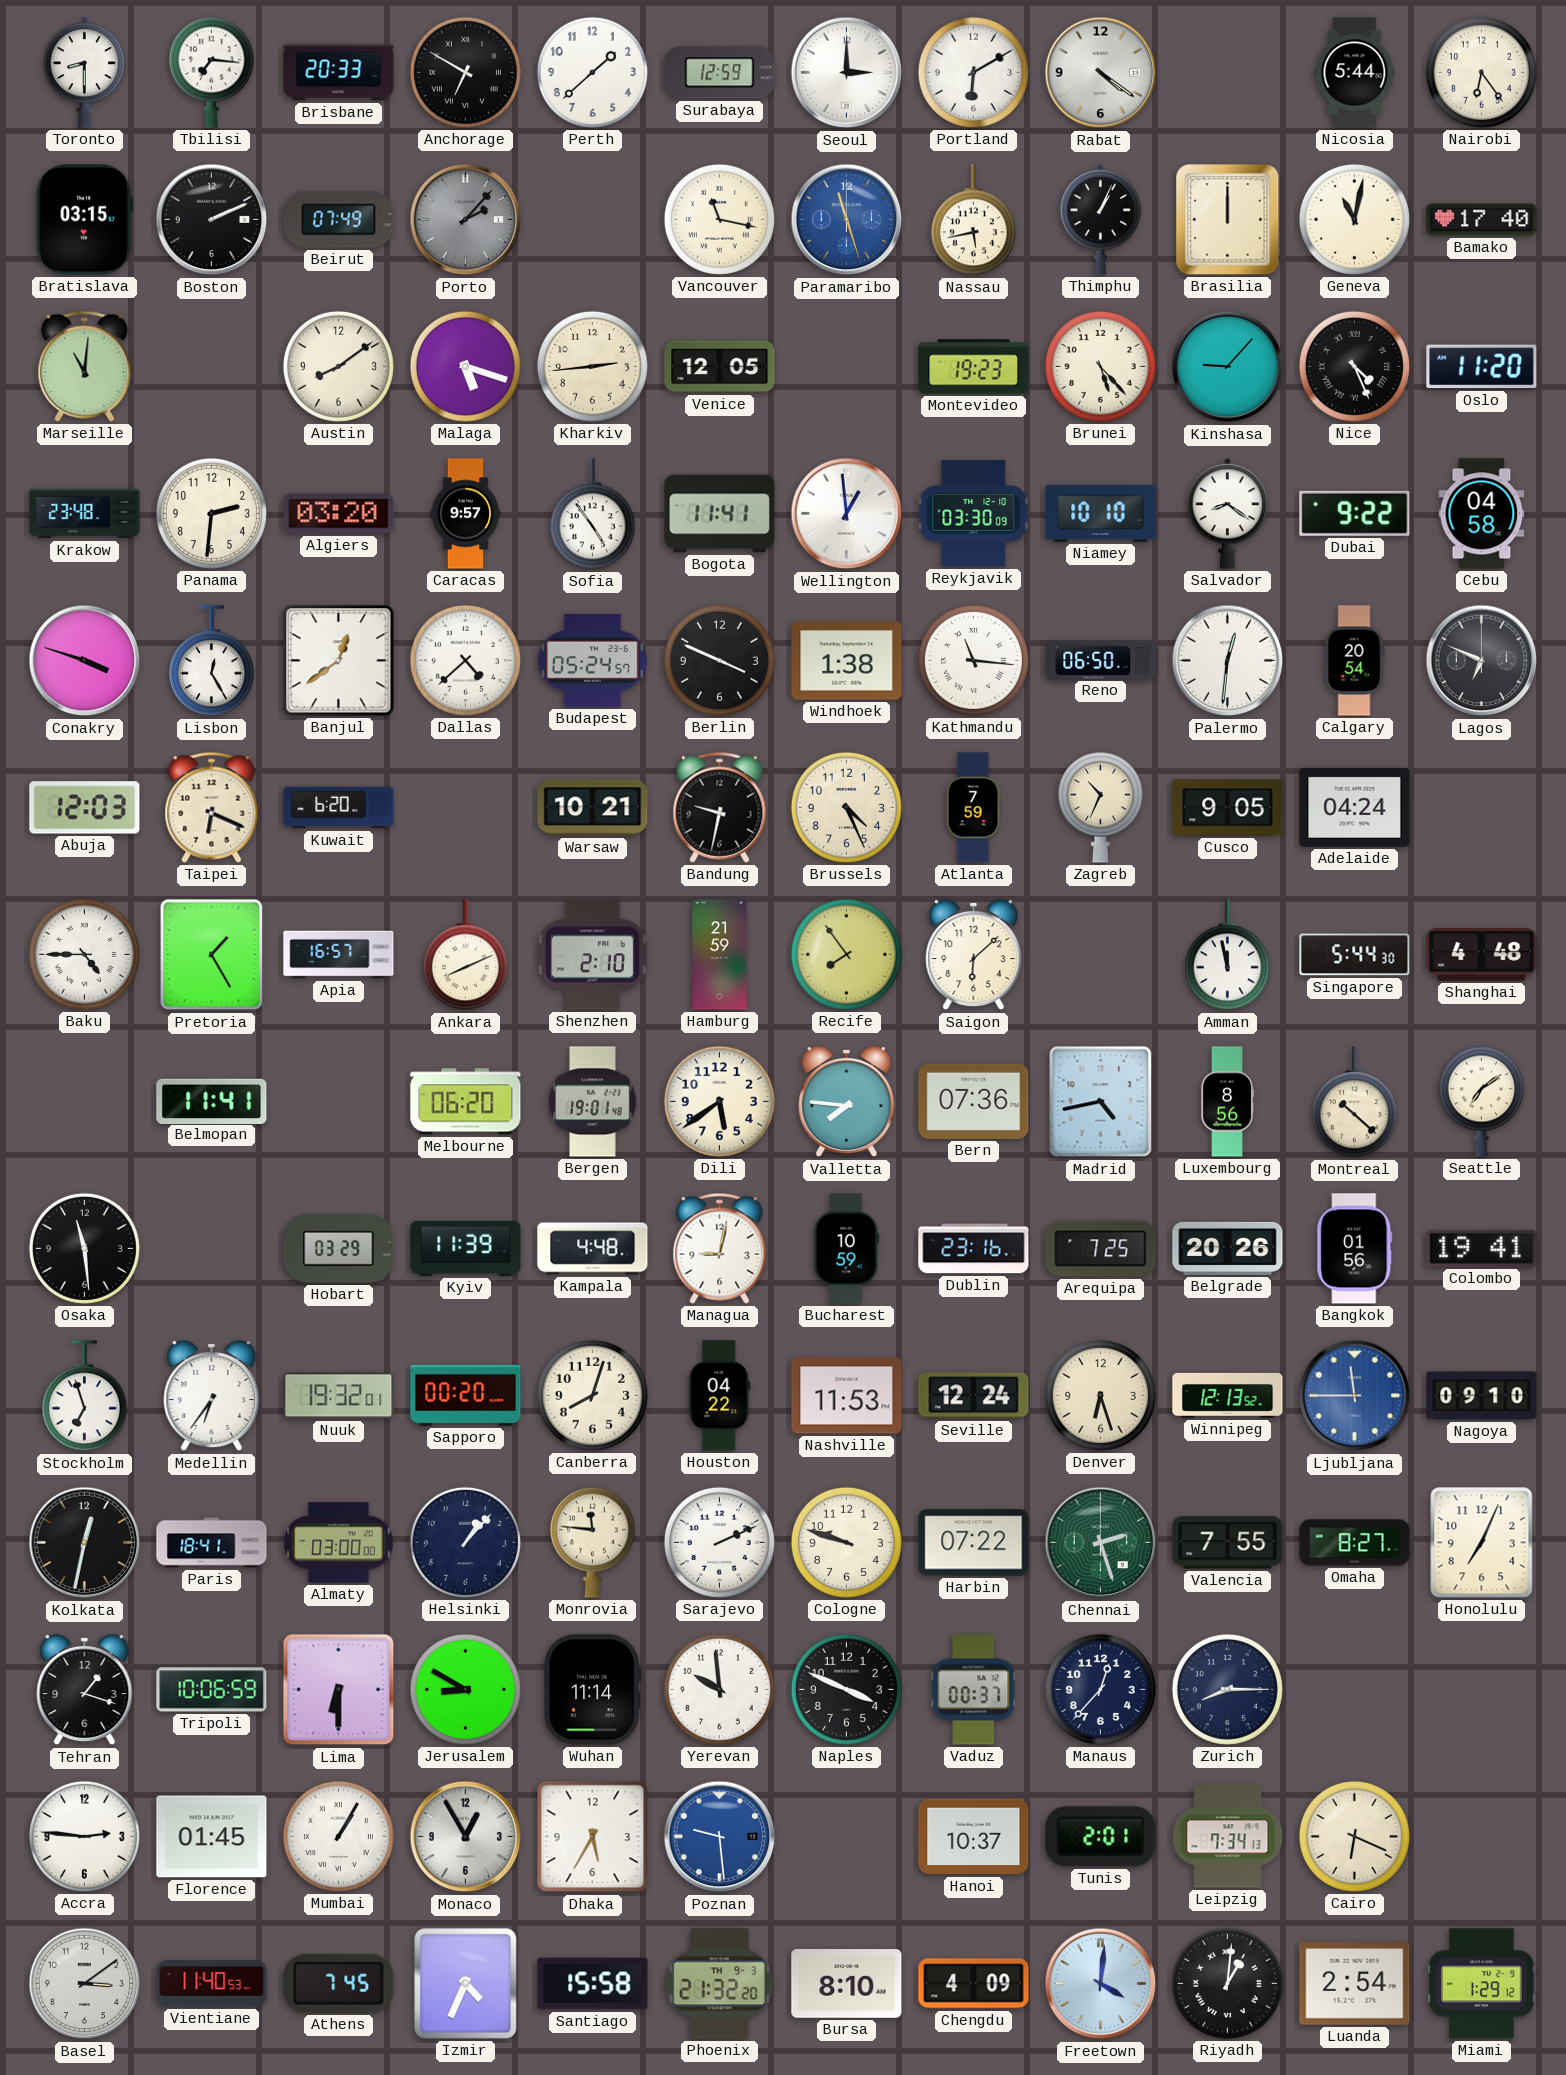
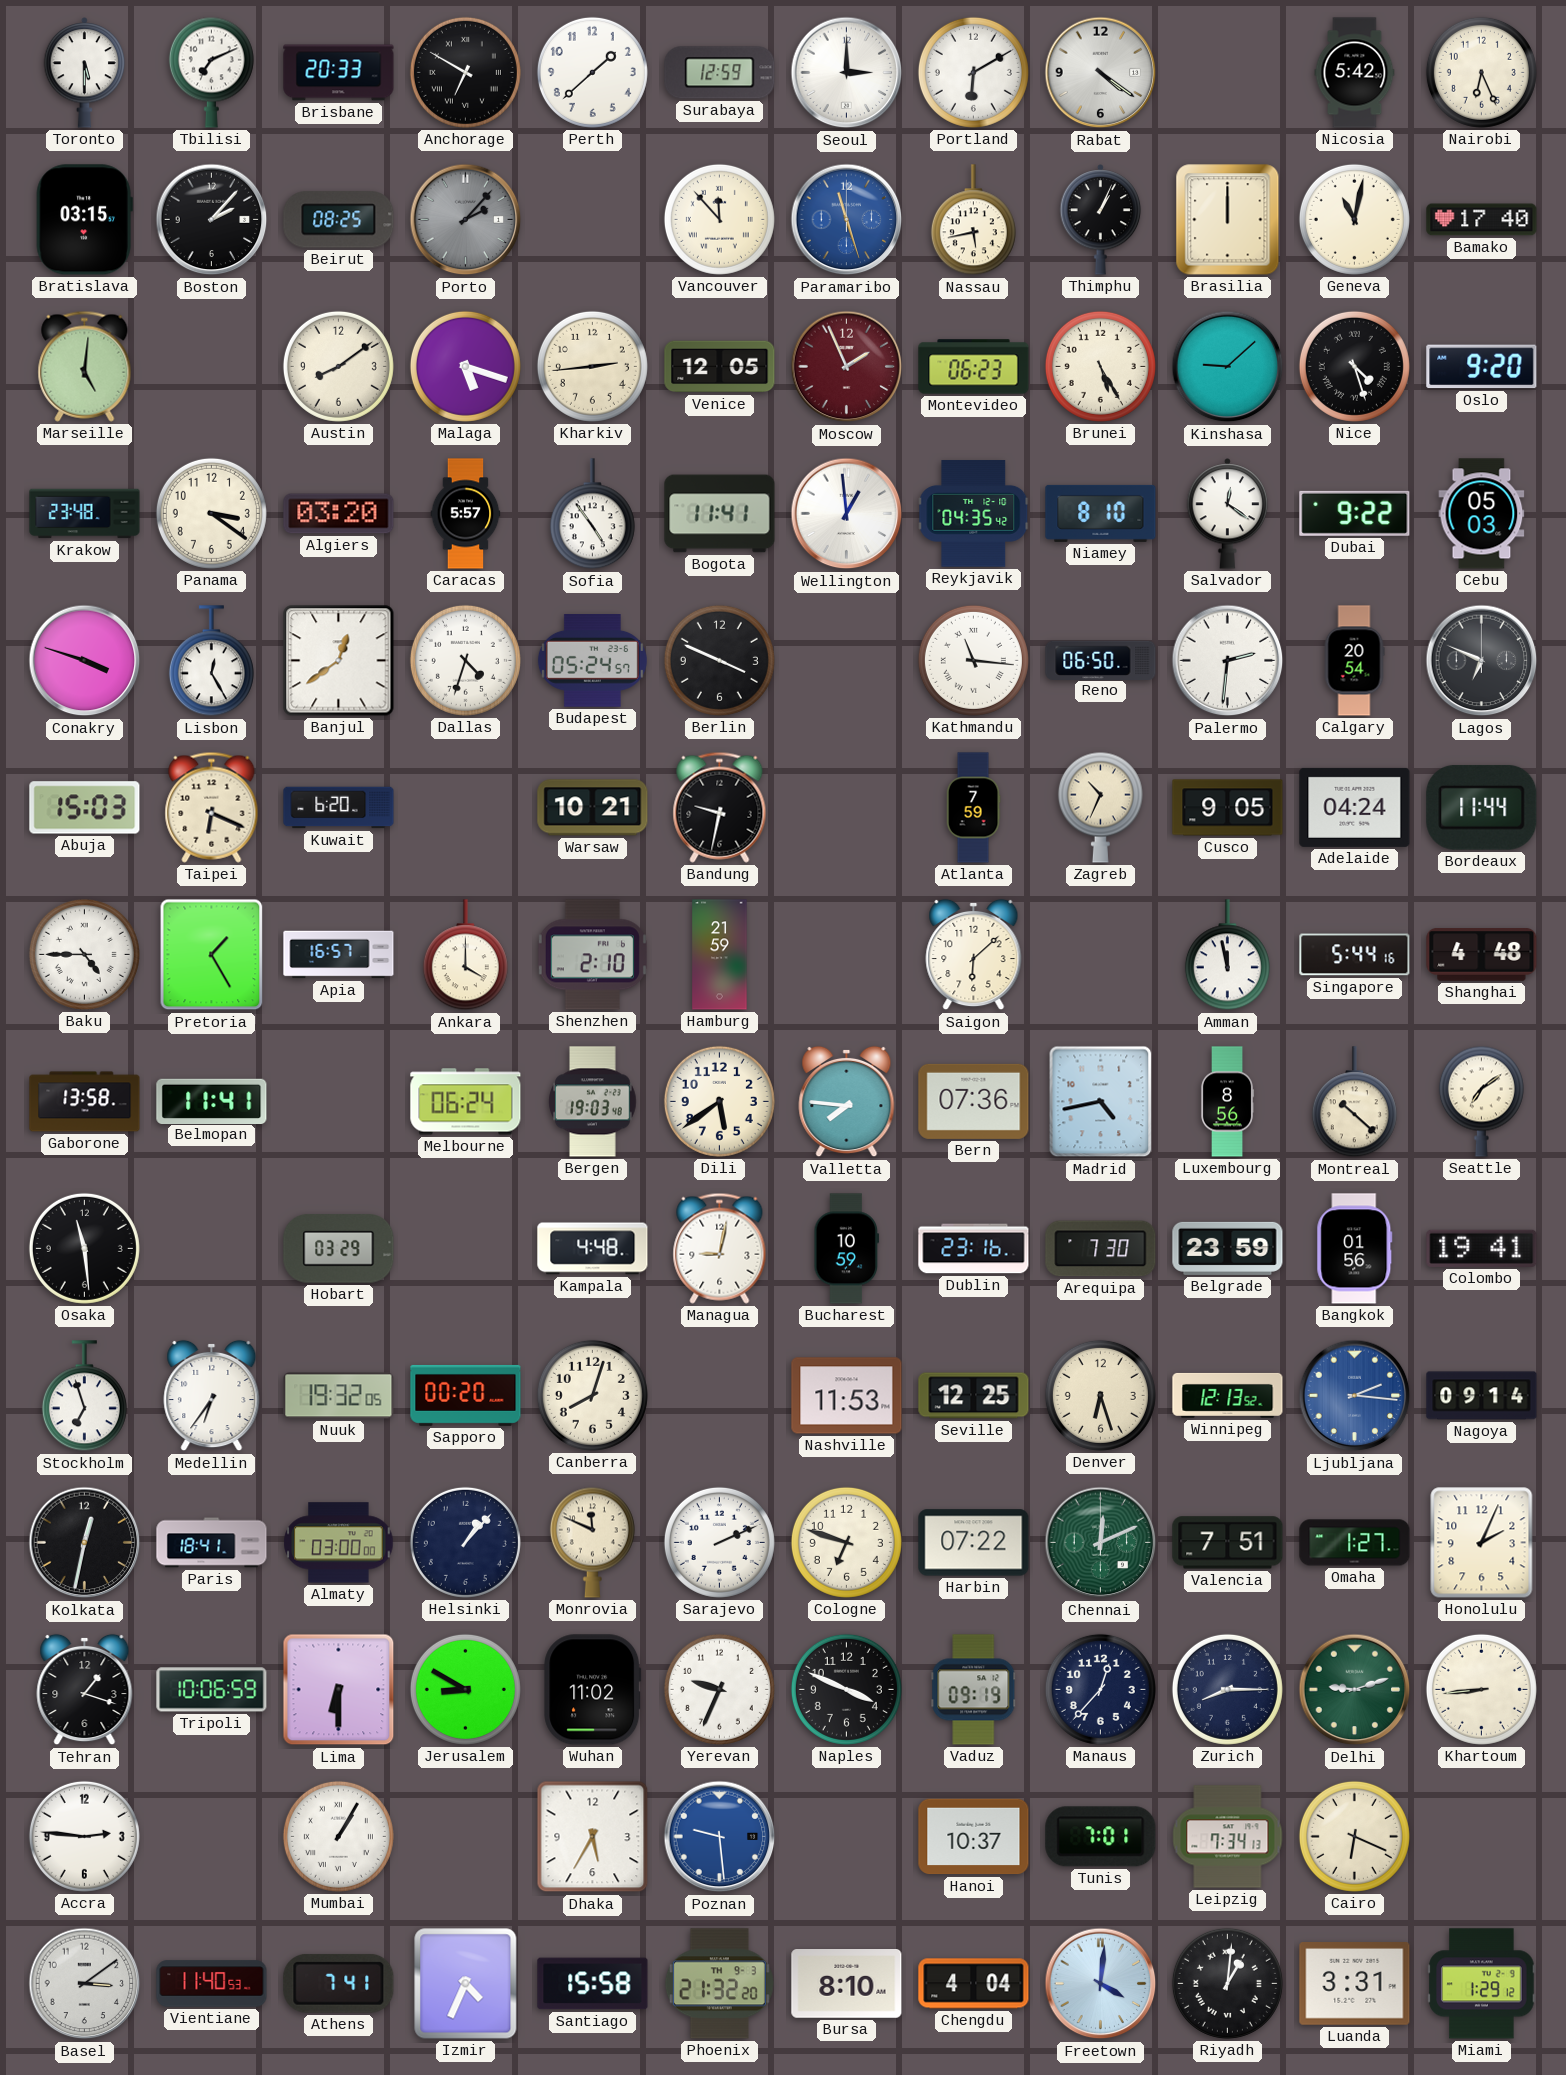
Toronto: 8:30 -> 5:30
Tbilisi: 7:16 -> 7:11
Nicosia: 5:44 -> 5:42
Nairobi: 6:24 -> 6:26
Boston: 2:11 -> 2:07
Beirut: 07:49 -> 08:25
Vancouver: 11:17 -> 11:53
Marseille: 11:01 -> 5:01
Moscow: none -> 1:56
Montevideo: 19:23 -> 06:23
Brunei: 5:23 -> 5:25
Kinshasa: 9:07 -> 9:08
Nice: 4:26 -> 4:27
Oslo: 11:20 -> 9:20
Panama: 2:31 -> 3:21
Caracas: 9:57 -> 5:57
Reykjavik: 03:30 -> 04:35
Niamey: 10:10 -> 8:10
Salvador: 8:21 -> 12:21
Cebu: 04:58 -> 05:03
Dallas: 4:38 -> 4:33
Windhoek: 1:38 -> none
Palermo: 12:31 -> 2:31
Abuja: 12:03 -> 15:03
Brussels: 4:26 -> none
Bordeaux: none -> 11:44
Ankara: 8:11 -> 4:00
Recife: 7:54 -> none
Singapore: 5:44:30 -> 5:44:16
Gaborone: none -> 13:58
Melbourne: 06:20 -> 06:24
Bergen: 19:01 -> 19:03
Kyiv: 11:39 -> none
Arequipa: 7:25 -> 7:30
Belgrade: 20:26 -> 23:59
Nuuk: 19:32:01 -> 19:32:05
Houston: 04:22 -> none
Seville: 12:24 -> 12:25
Ljubljana: 11:45 -> 2:16
Nagoya: 09:10 -> 09:14
Monrovia: 11:46 -> 11:49
Cologne: 9:48 -> 6:48
Chennai: 2:27 -> 12:11
Valencia: 7:55 -> 7:51
Omaha: 8:27 -> 1:27
Honolulu: 7:04 -> 2:04
Wuhan: 11:14 -> 11:02
Yerevan: 9:59 -> 9:34
Vaduz: 00:37 -> 09:19
Delhi: none -> 9:12
Khartoum: none -> 8:44
Florence: 01:45 -> none
Monaco: 12:55 -> none
Tunis: 2:01 -> 7:01
Athens: 7:45 -> 7:41
Chengdu: 4:09 -> 4:04
Luanda: 2:54 -> 3:31
